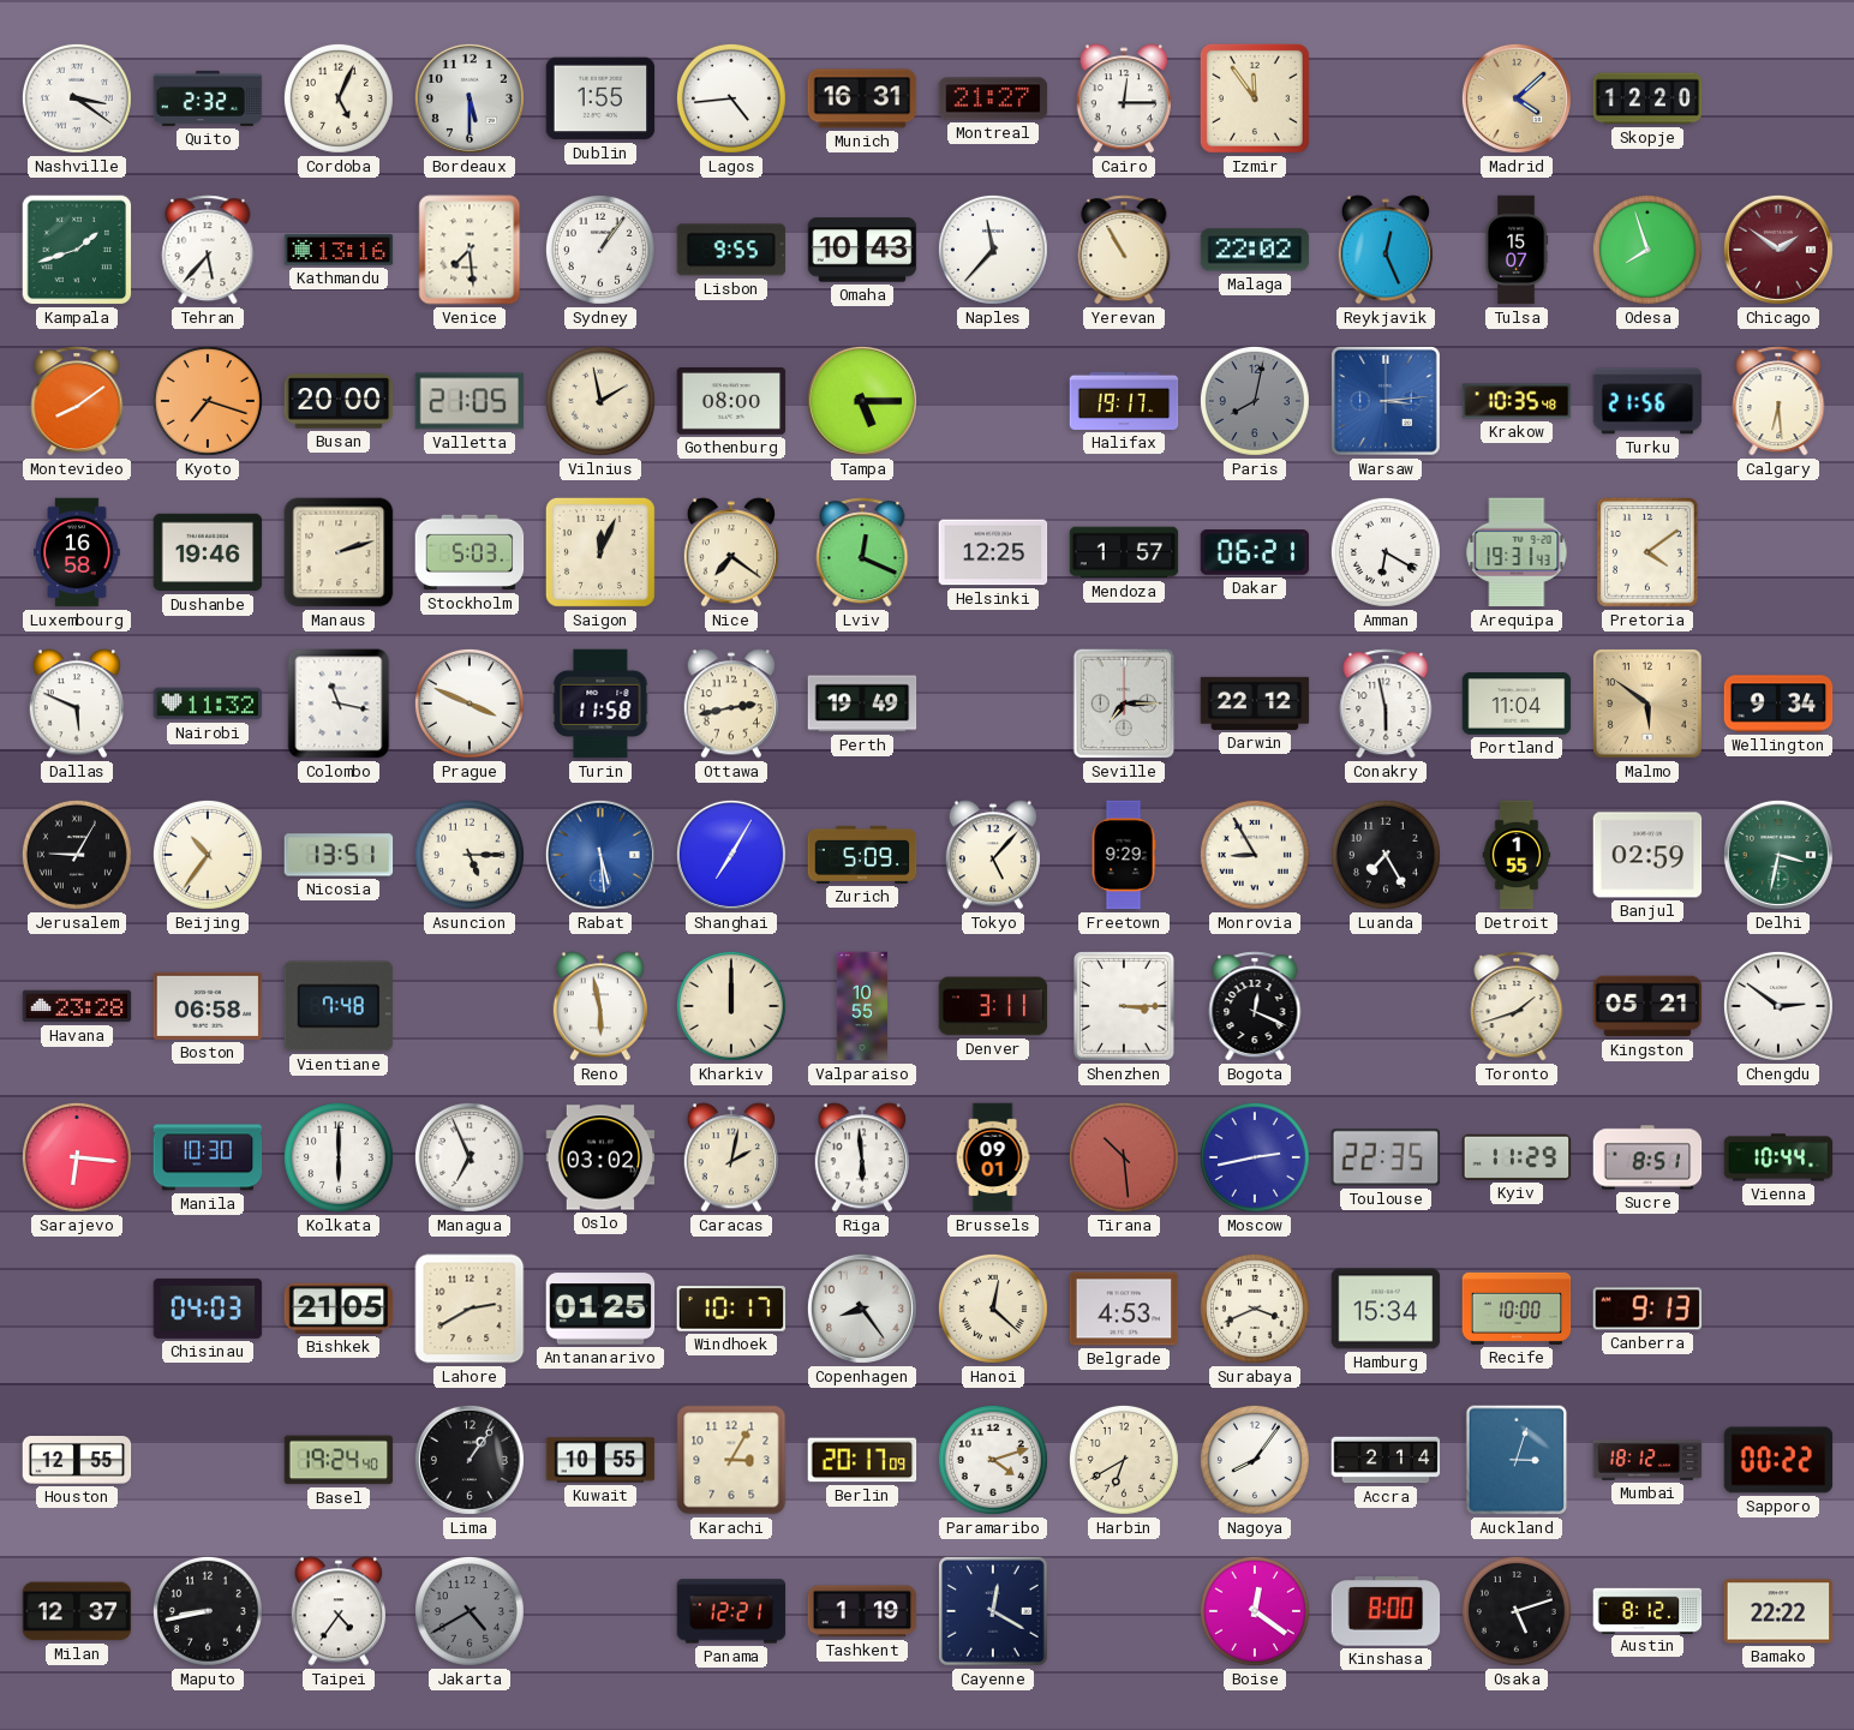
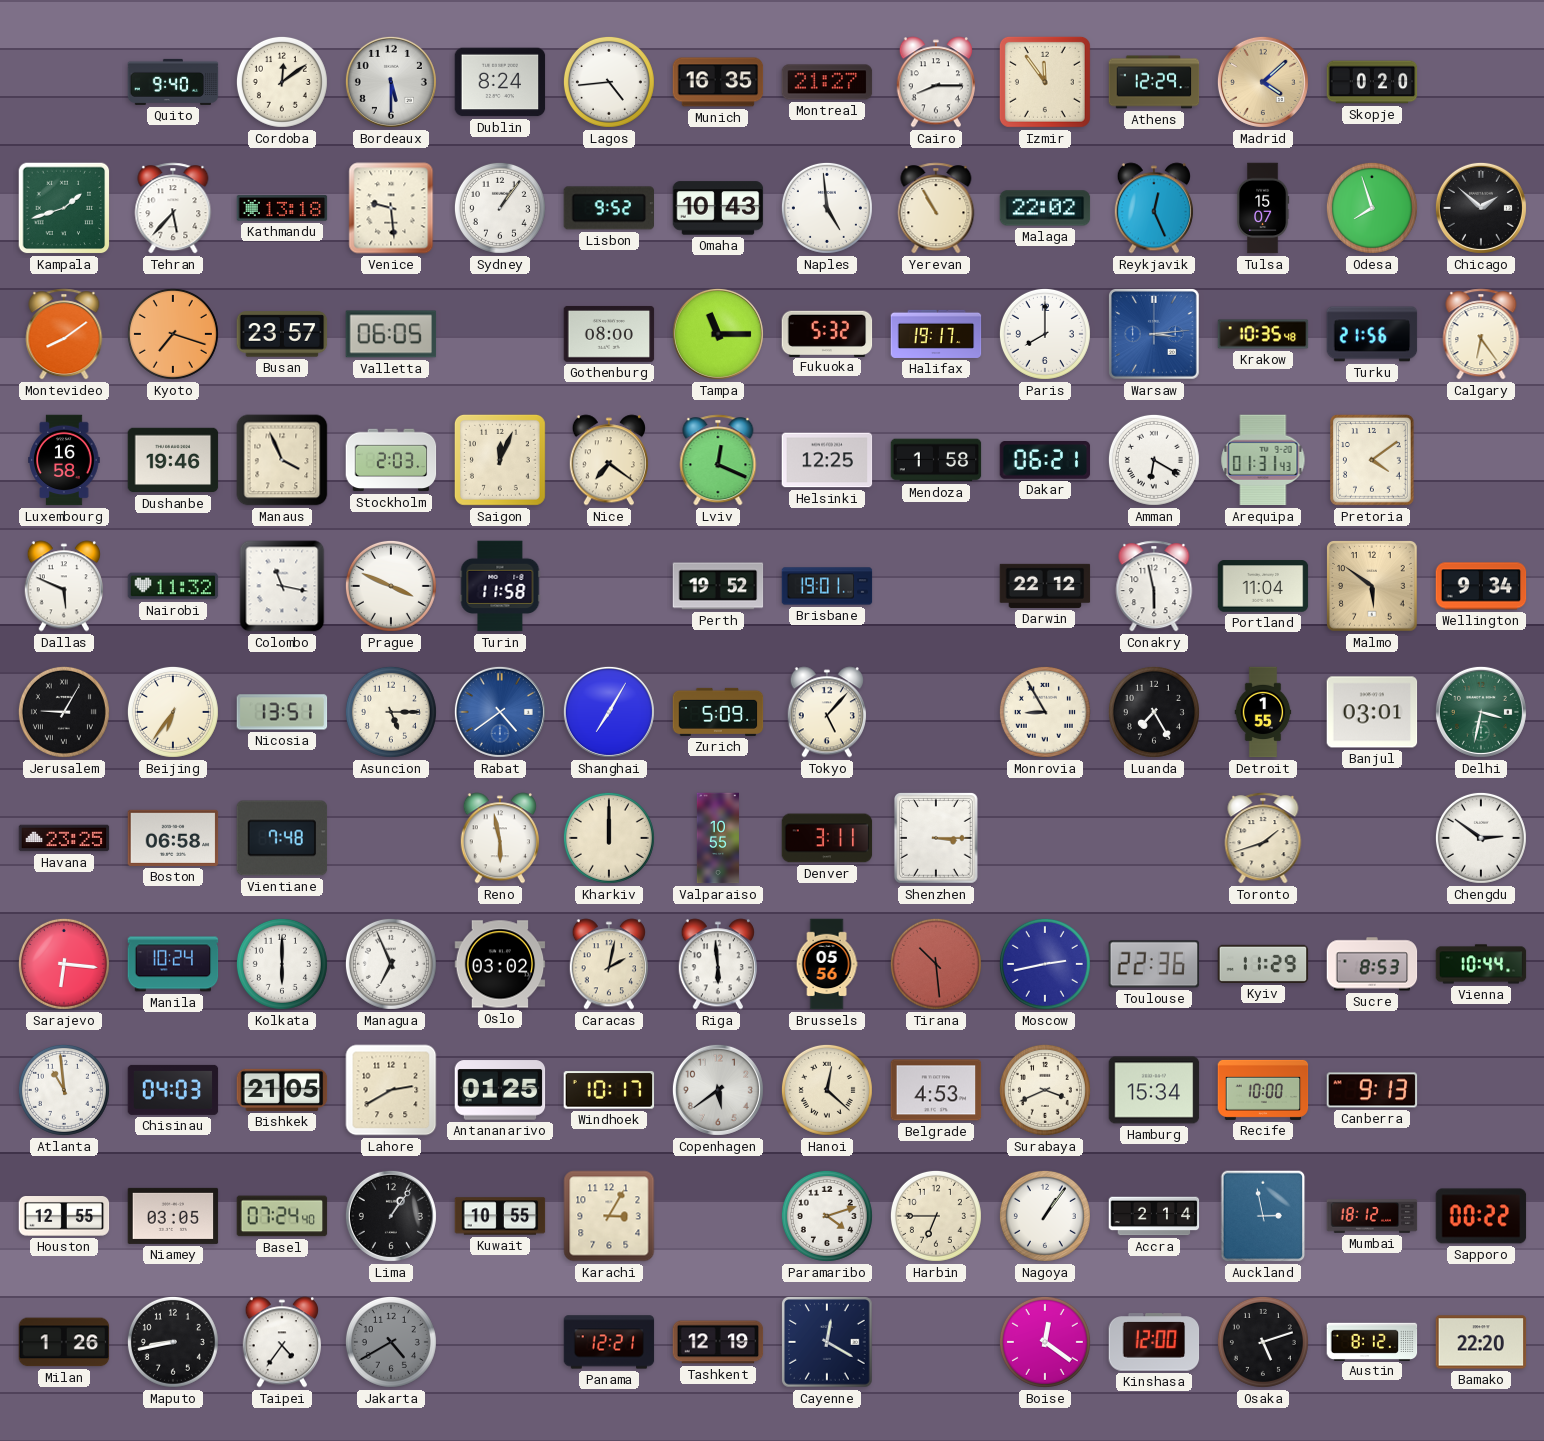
Nashville: 3:21 -> none
Quito: 2:32 -> 9:40
Cordoba: 5:04 -> 12:09
Dublin: 1:55 -> 8:24
Munich: 16:31 -> 16:35
Cairo: 12:15 -> 8:15
Athens: none -> 12:29
Skopje: 12:20 -> 0:20
Kathmandu: 13:16 -> 13:18
Venice: 7:29 -> 9:29
Lisbon: 9:55 -> 9:52
Naples: 11:37 -> 4:59
Chicago: 1:51 -> 1:52
Chicago dial: burgundy -> black
Busan: 20:00 -> 23:57
Valletta: 21:05 -> 06:05
Vilnius: 1:58 -> none
Tampa: 5:15 -> 11:15
Fukuoka: none -> 5:32
Paris: 8:02 -> 8:00
Paris dial: grey -> white
Calgary: 6:29 -> 6:24
Manaus: 2:12 -> 3:56
Stockholm: 5:03 -> 2:03
Mendoza: 1:57 -> 1:58
Arequipa: 19:31 -> 01:31
Ottawa: 2:43 -> none
Perth: 19:49 -> 19:52
Brisbane: none -> 19:01
Seville: 7:15 -> none
Beijing: 10:36 -> 6:36
Rabat: 5:29 -> 4:39
Freetown: 9:29 -> none
Banjul: 02:59 -> 03:01
Havana: 23:28 -> 23:25
Bogota: 12:19 -> none
Kingston: 05:21 -> none
Manila: 10:30 -> 10:24
Brussels: 09:01 -> 05:56
Toulouse: 22:35 -> 22:36
Sucre: 8:51 -> 8:53
Atlanta: none -> 10:59
Copenhagen: 8:24 -> 5:39
Niamey: none -> 03:05
Basel: 19:24 -> 07:24
Berlin: 20:17 -> none
Harbin: 6:40 -> 6:45
Nagoya: 8:06 -> 1:06
Auckland: 3:03 -> 2:58
Milan: 12:37 -> 1:26
Tashkent: 1:19 -> 12:19
Kinshasa: 8:00 -> 12:00
Bamako: 22:22 -> 22:20
